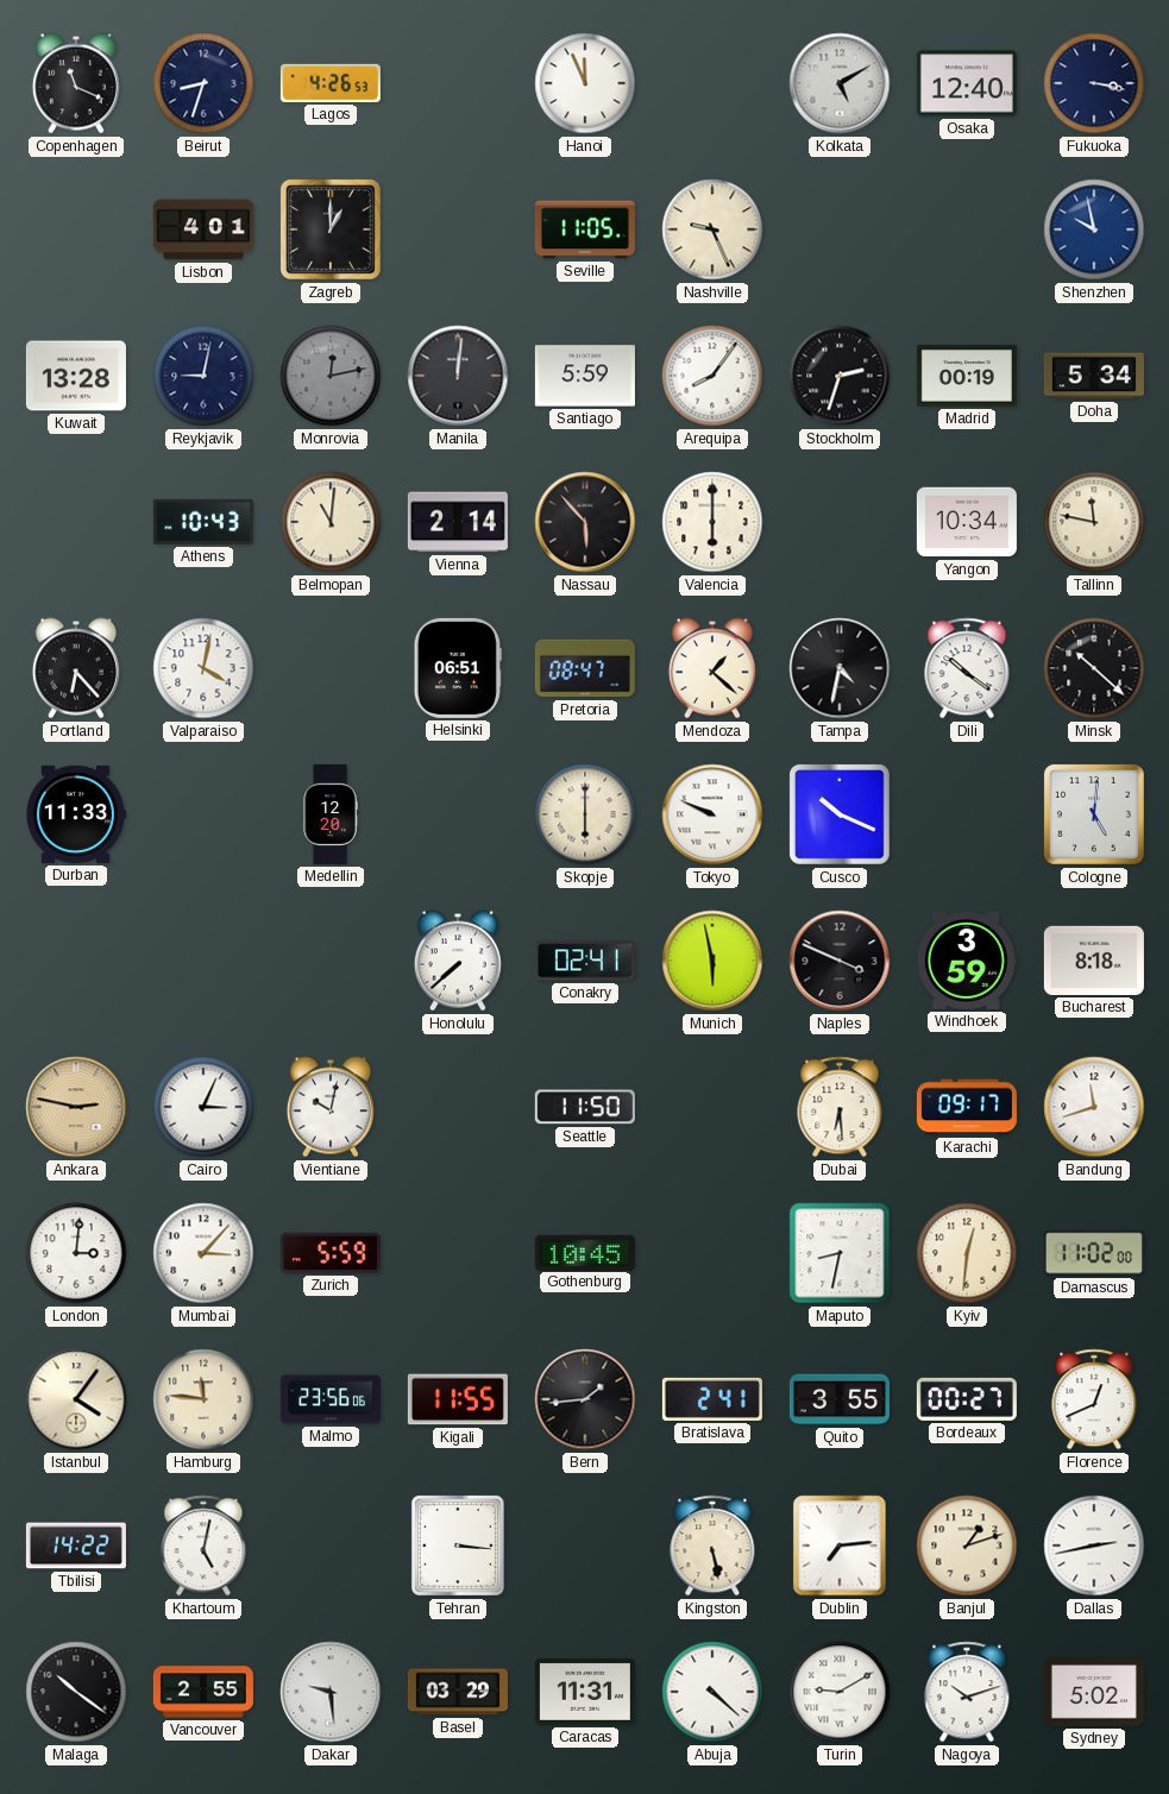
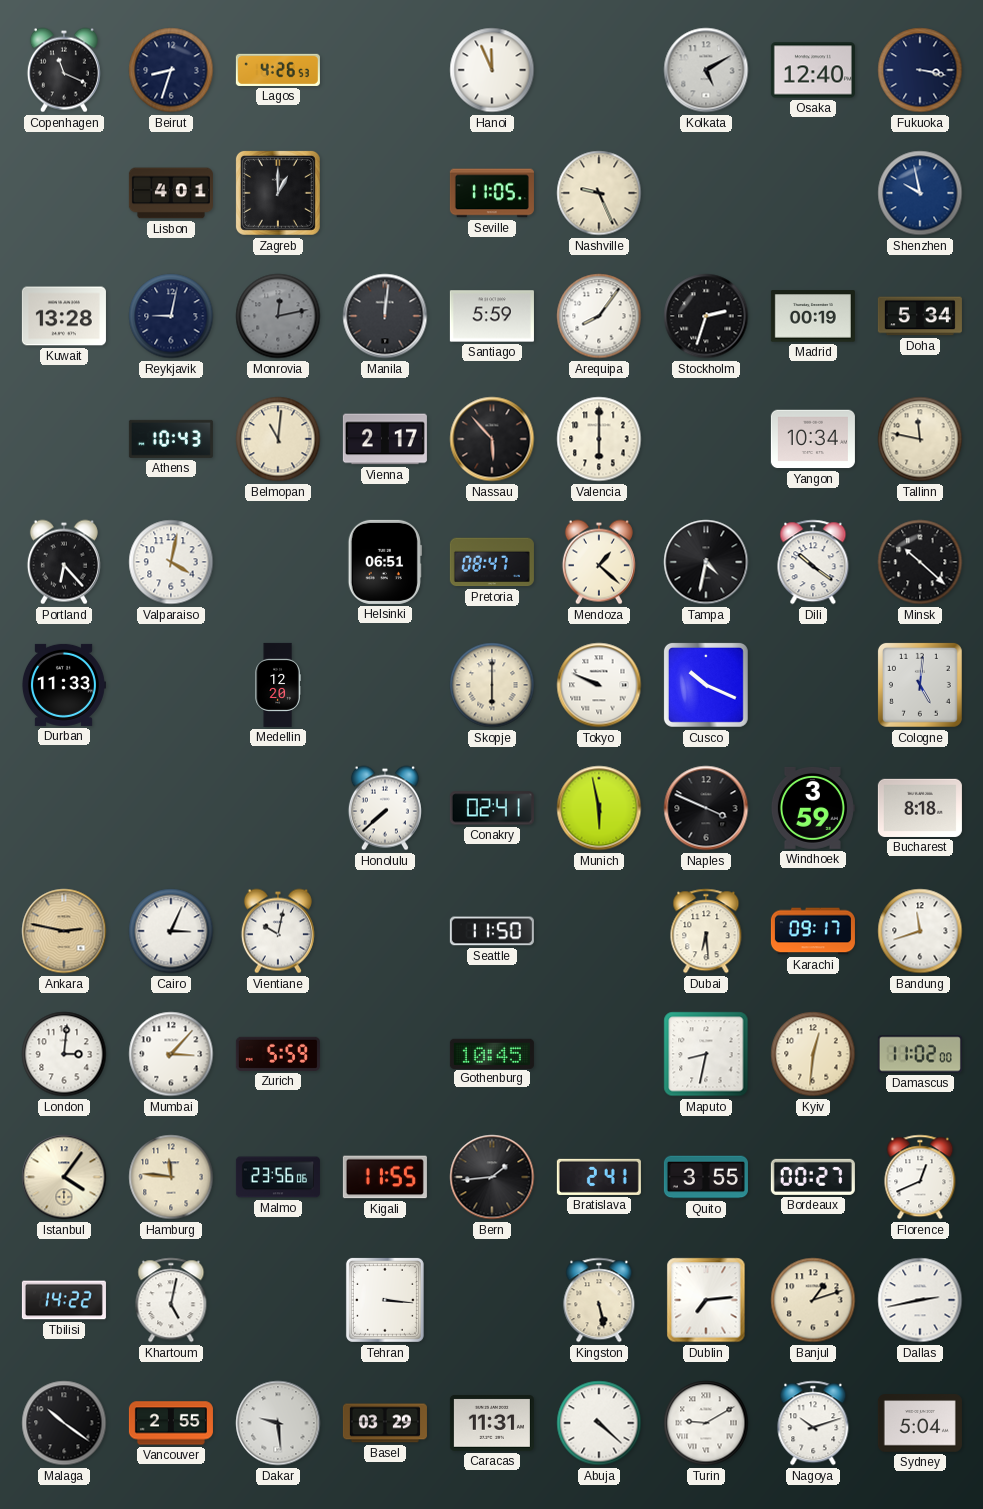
Vienna: 2:14 -> 2:17
Sydney: 5:02 -> 5:04
